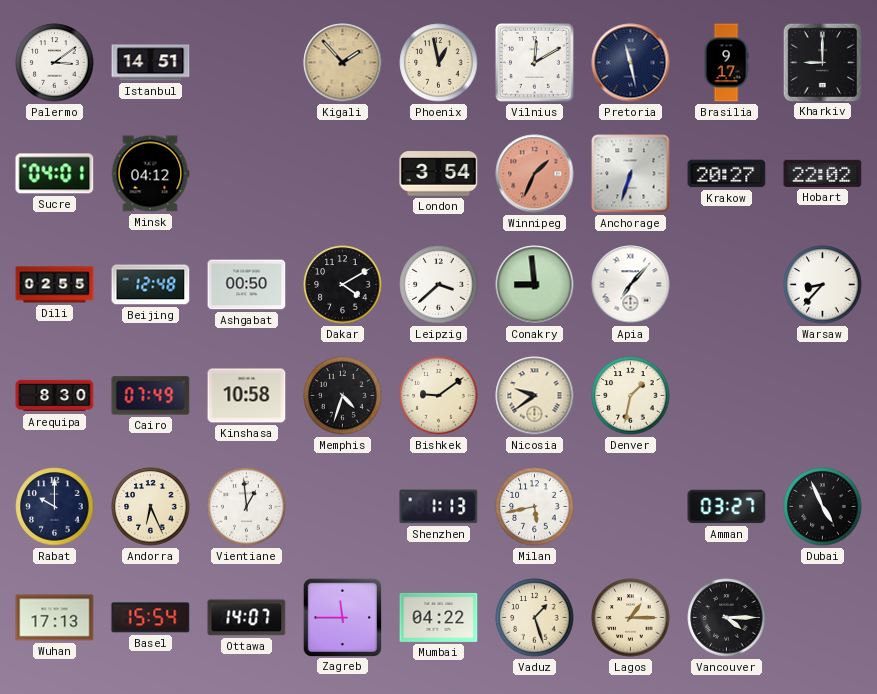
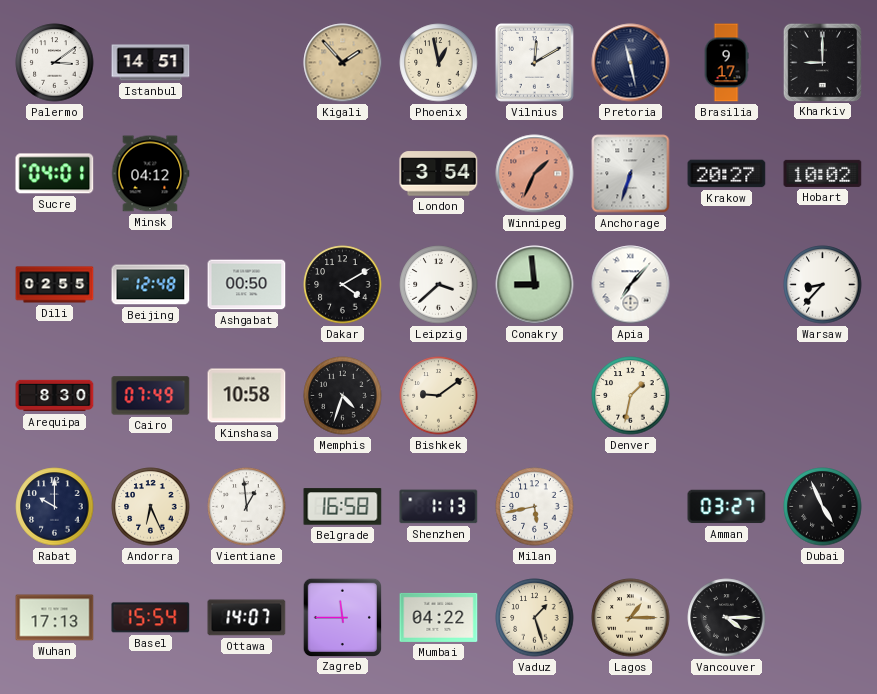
Hobart: 22:02 -> 10:02
Nicosia: 9:39 -> none
Belgrade: none -> 16:58
